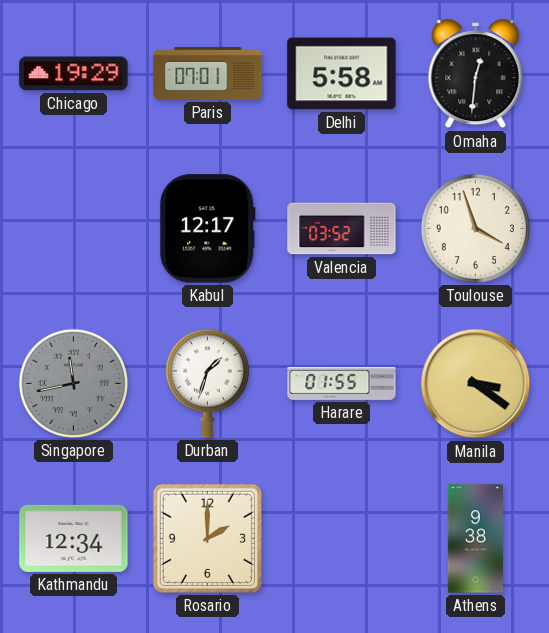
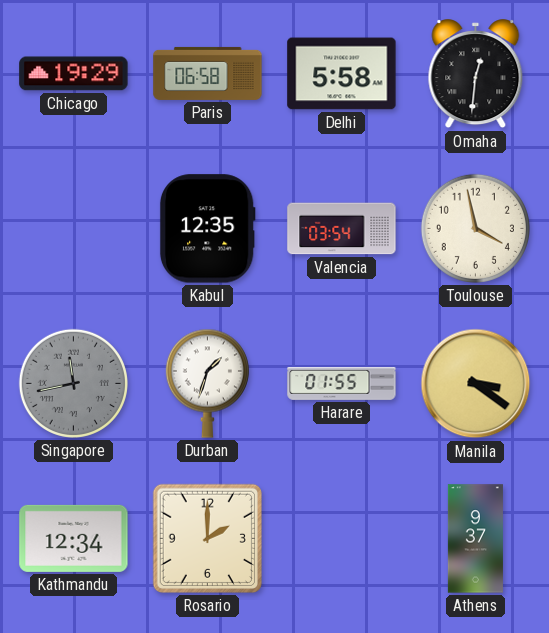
Paris: 07:01 -> 06:58
Kabul: 12:17 -> 12:35
Valencia: 03:52 -> 03:54
Toulouse: 3:57 -> 3:58
Athens: 9:38 -> 9:37
